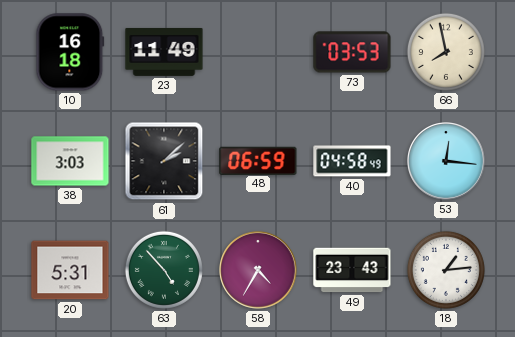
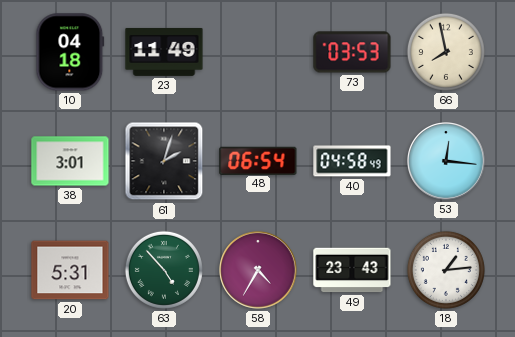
10: 16:18 -> 04:18
38: 3:03 -> 3:01
61: 2:08 -> 2:03
48: 06:59 -> 06:54
